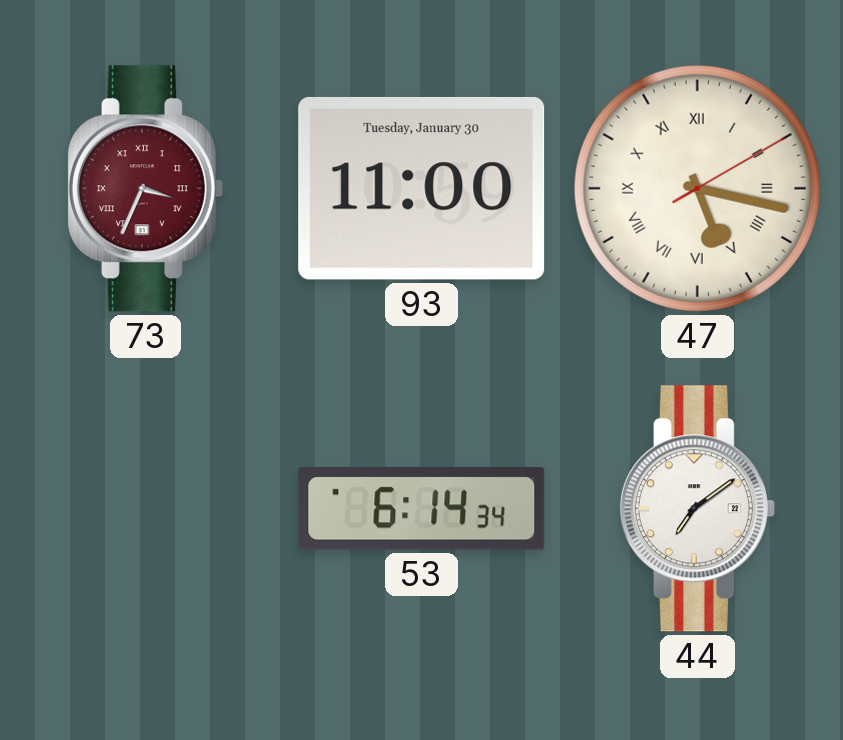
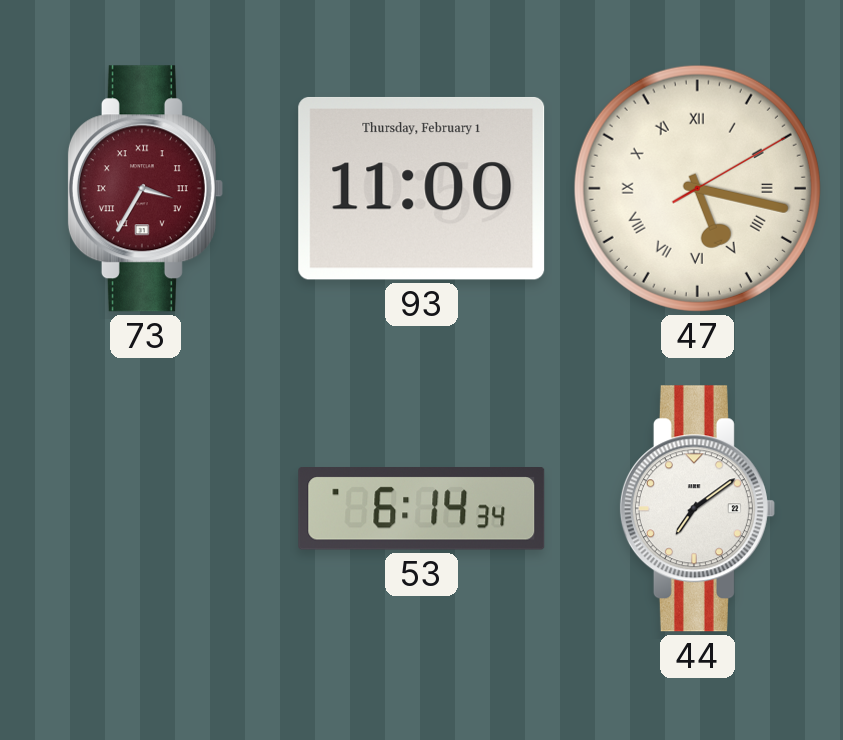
73: 3:34 -> 3:35
93 date: Tuesday, January 30 -> Thursday, February 1
